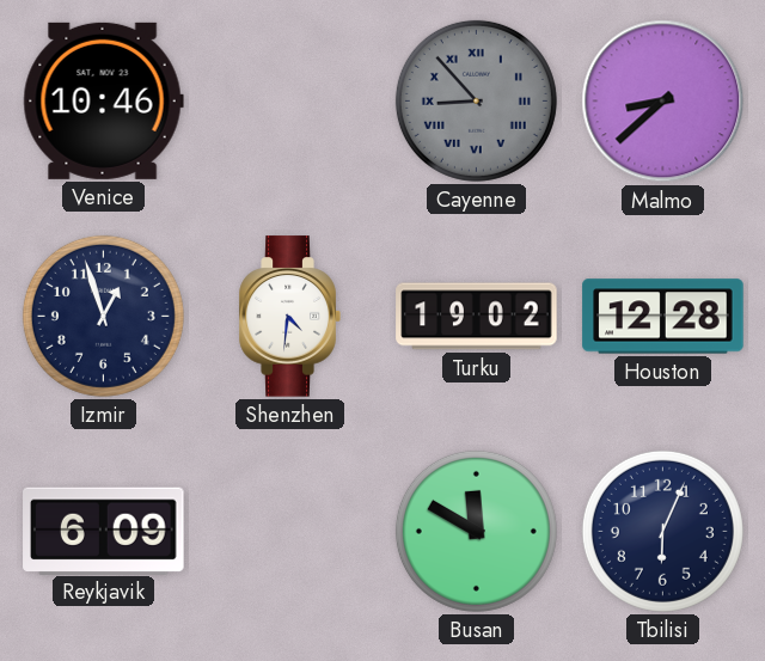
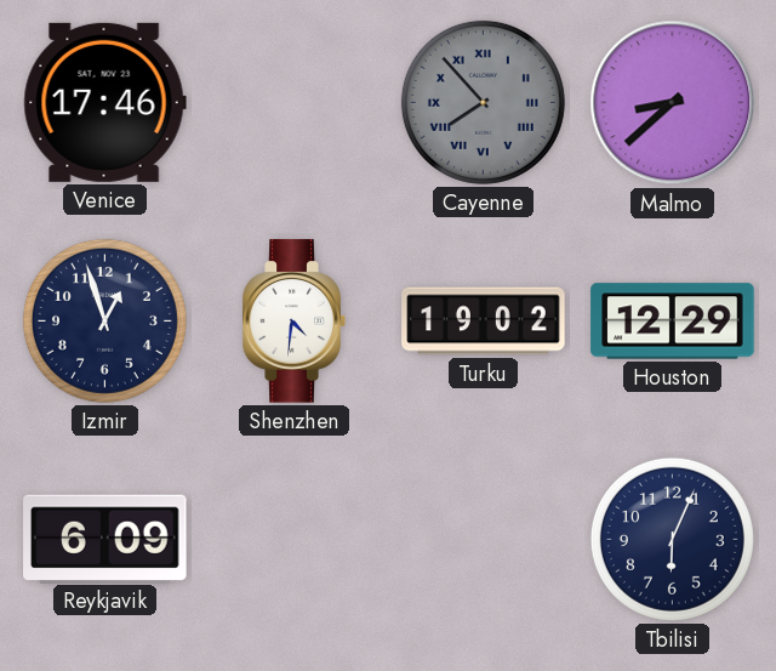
Venice: 10:46 -> 17:46
Cayenne: 8:53 -> 7:53
Houston: 12:28 -> 12:29
Busan: 11:50 -> none
